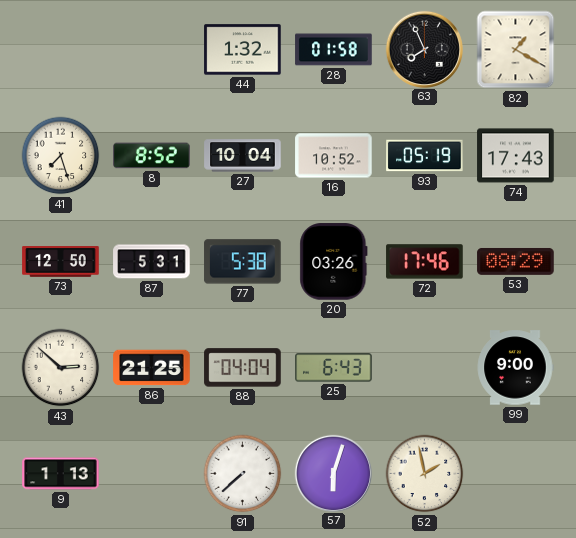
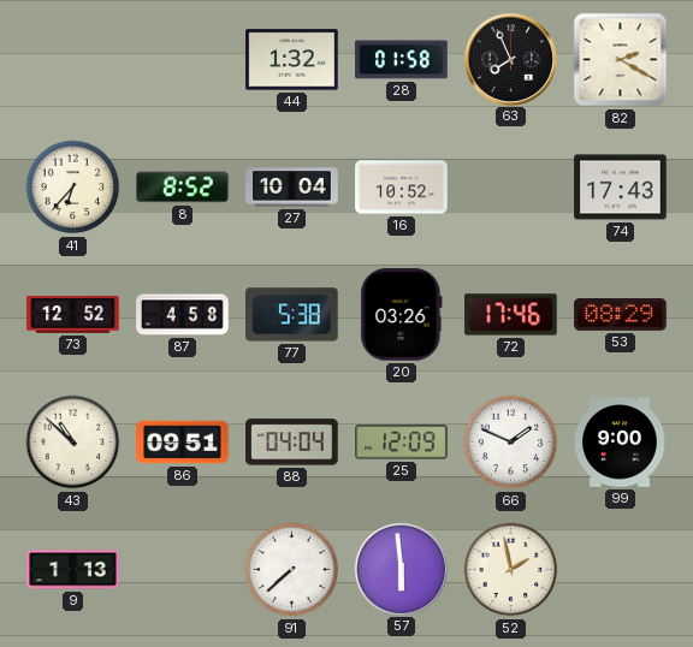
82: 1:20 -> 2:20
41: 7:27 -> 6:37
93: 05:19 -> none
73: 12:50 -> 12:52
87: 5:31 -> 4:58
43: 2:52 -> 10:52
86: 21:25 -> 09:51
25: 6:43 -> 12:09
66: none -> 1:49
57: 6:03 -> 5:59
